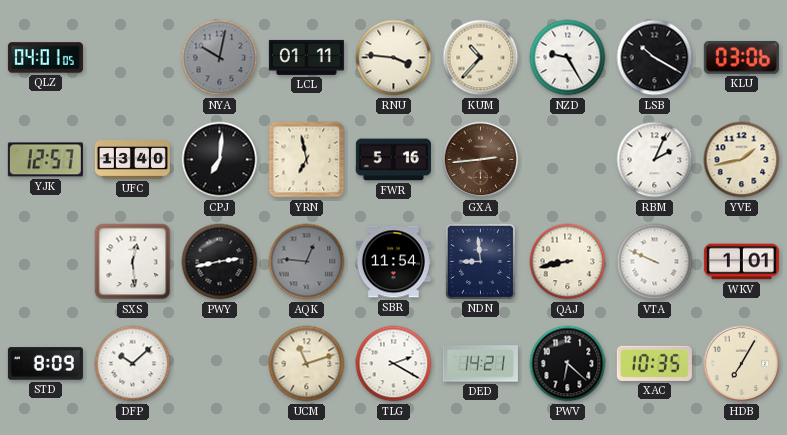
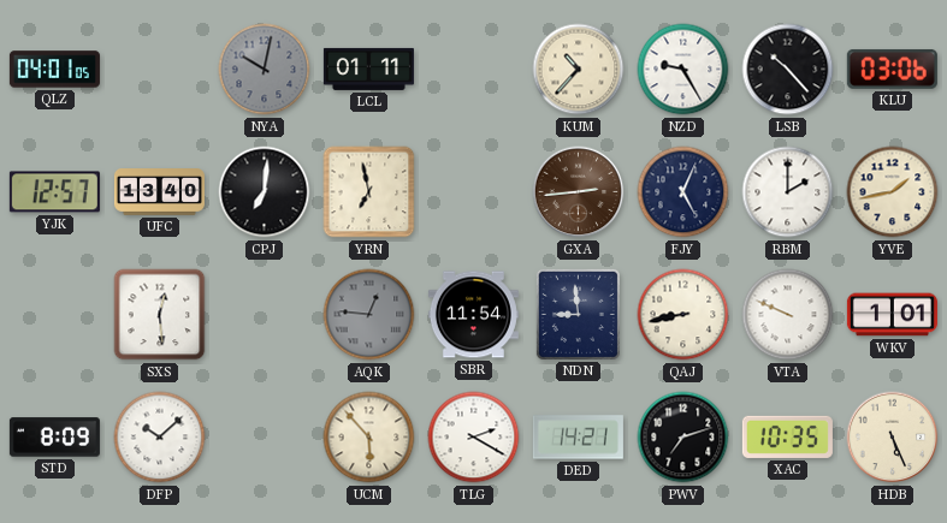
RNU: 3:46 -> none
LSB: 10:20 -> 10:23
FWR: 5:16 -> none
FJY: none -> 5:04
RBM: 2:04 -> 2:00
PWY: 2:43 -> none
UCM: 11:12 -> 5:53
PWV: 6:22 -> 7:12
HDB: 7:05 -> 5:26
